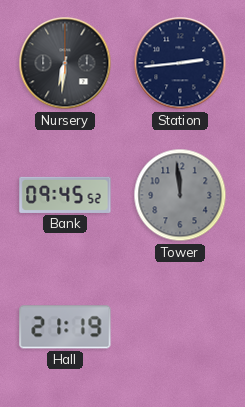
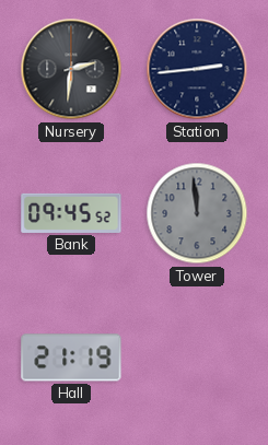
Nursery: 6:31 -> 2:31
